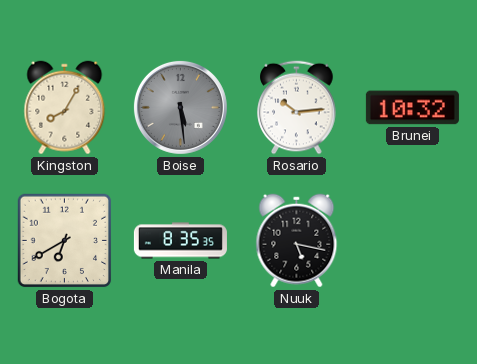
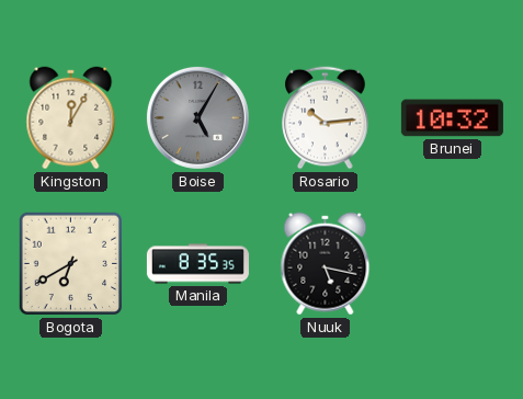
Kingston: 8:05 -> 12:05
Boise: 5:29 -> 5:05
